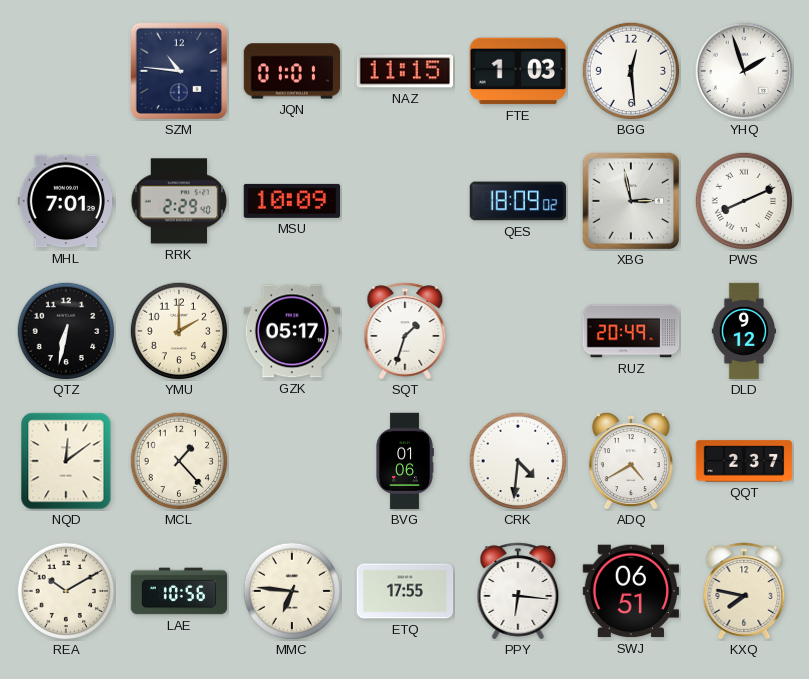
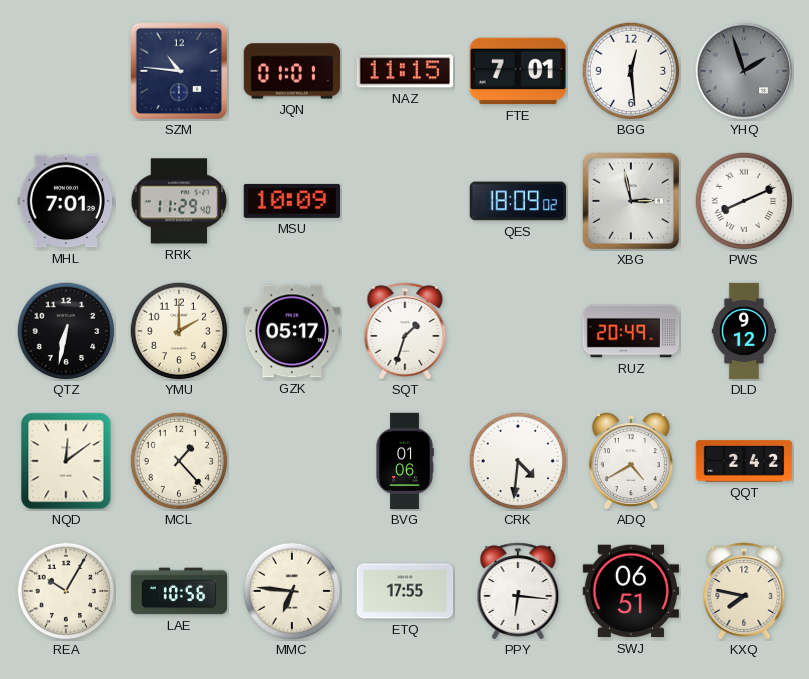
FTE: 1:03 -> 7:01
YHQ dial: white -> grey
RRK: 2:29 -> 11:29
QQT: 2:37 -> 2:42
REA: 10:10 -> 10:05
